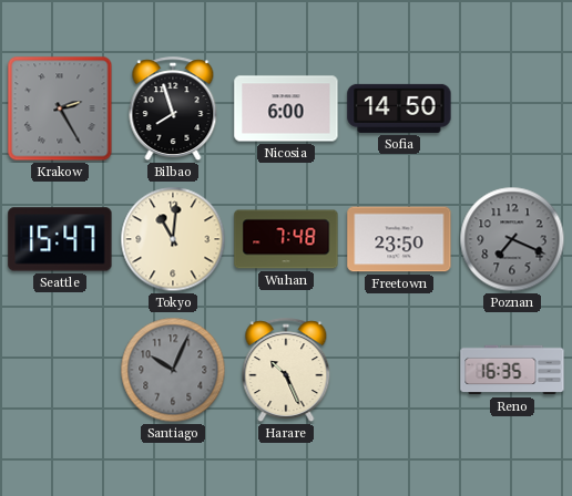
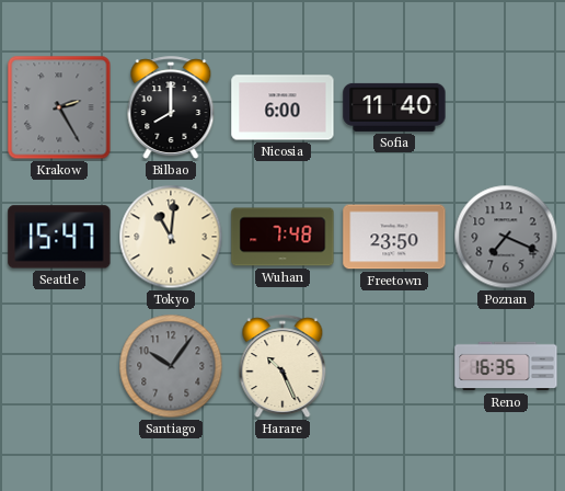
Bilbao: 7:57 -> 8:00
Sofia: 14:50 -> 11:40
Santiago: 10:04 -> 10:06
